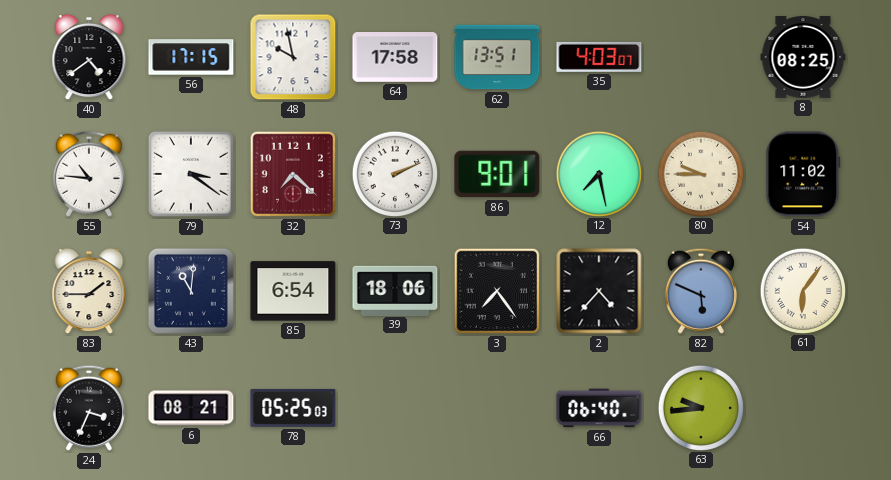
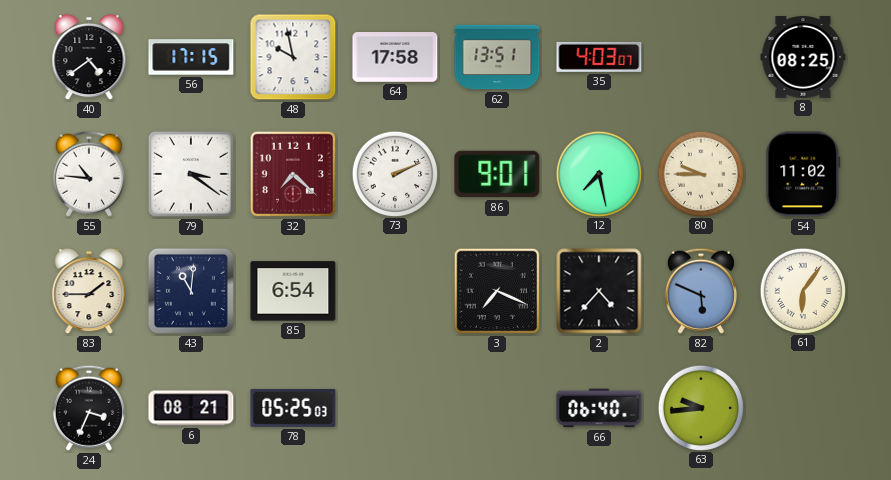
39: 18:06 -> none
3: 7:24 -> 7:19
